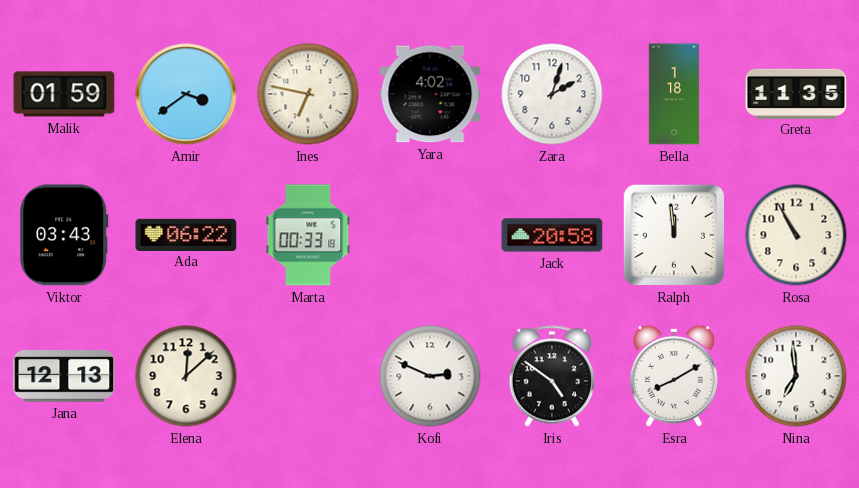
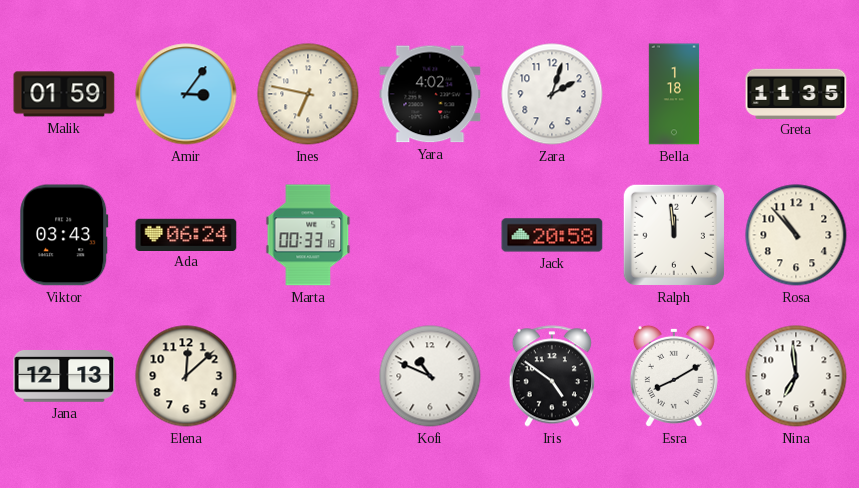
Amir: 3:39 -> 3:06
Ada: 06:22 -> 06:24
Rosa: 10:55 -> 10:53
Kofi: 2:49 -> 10:49
